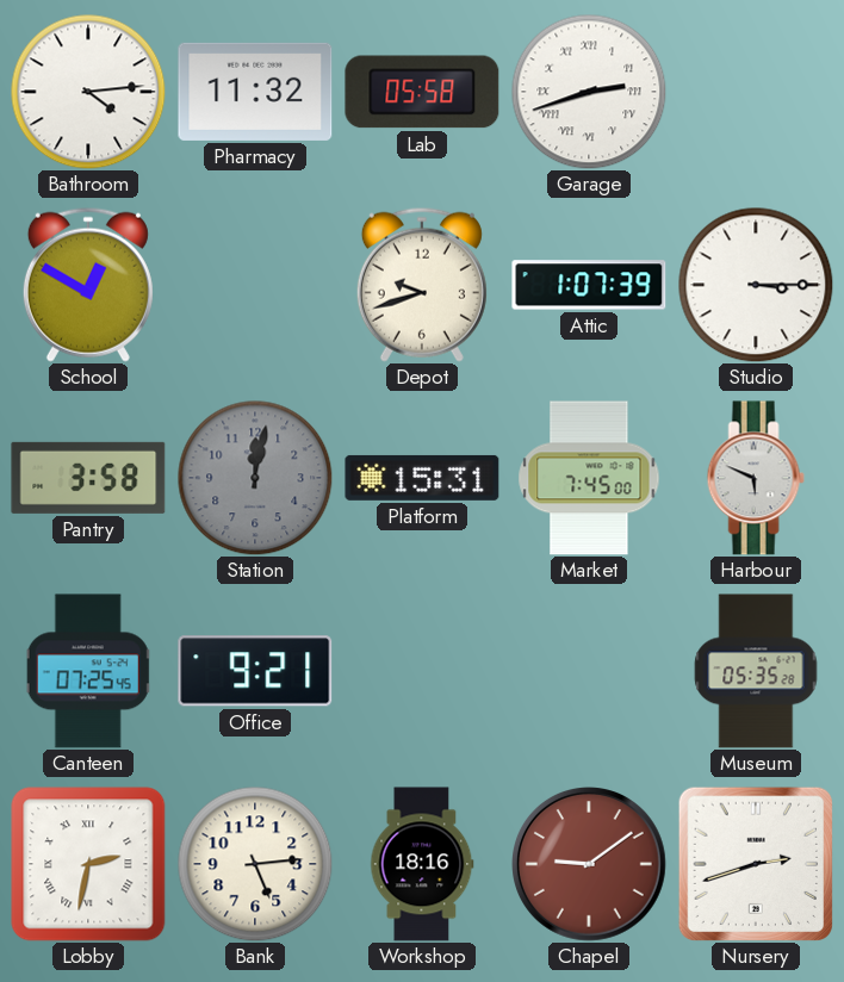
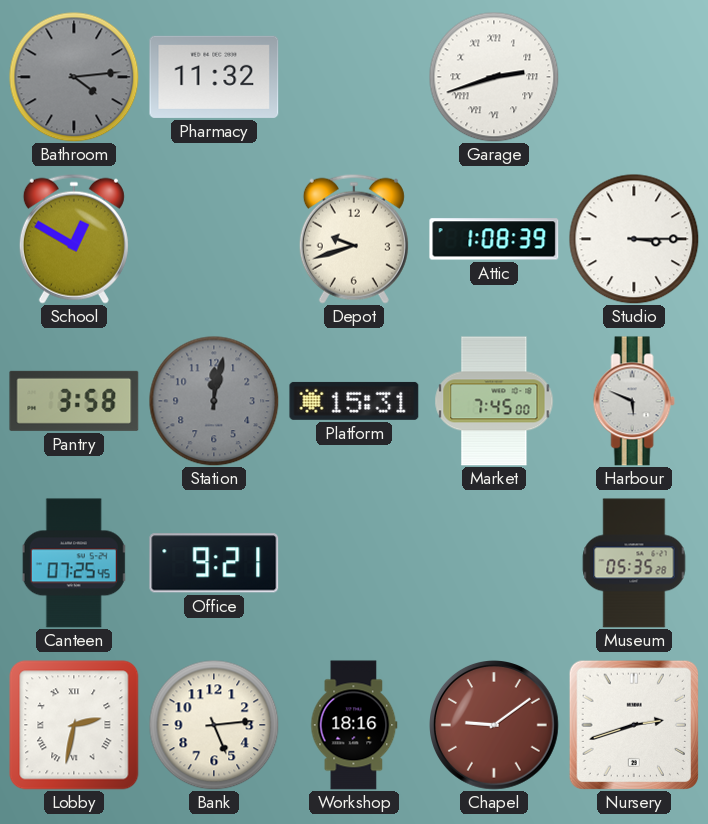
Bathroom dial: white -> grey
Lab: 05:58 -> none
Attic: 1:07 -> 1:08
